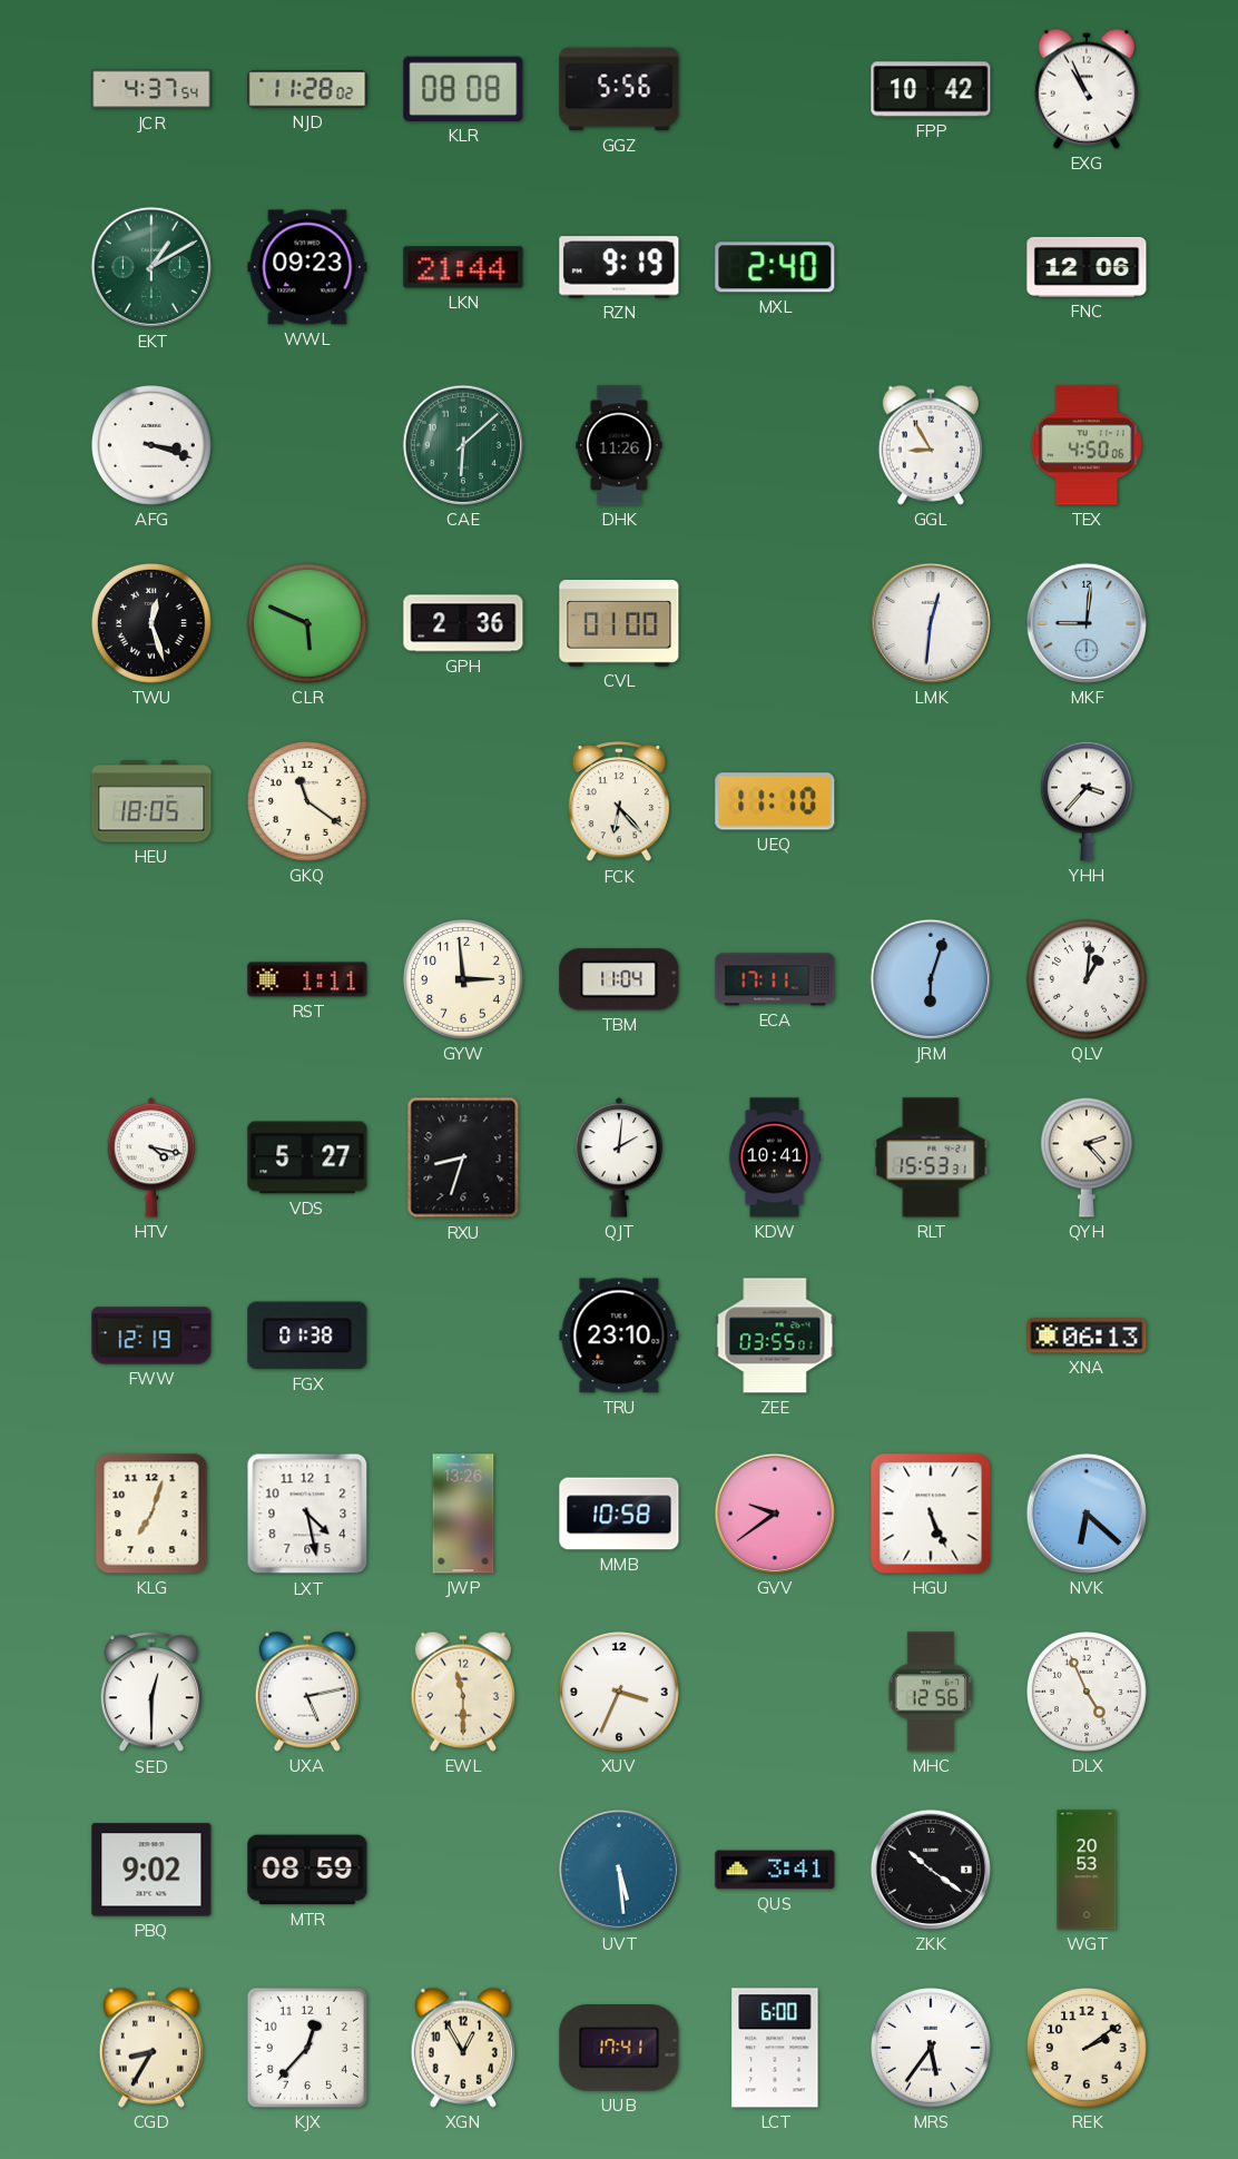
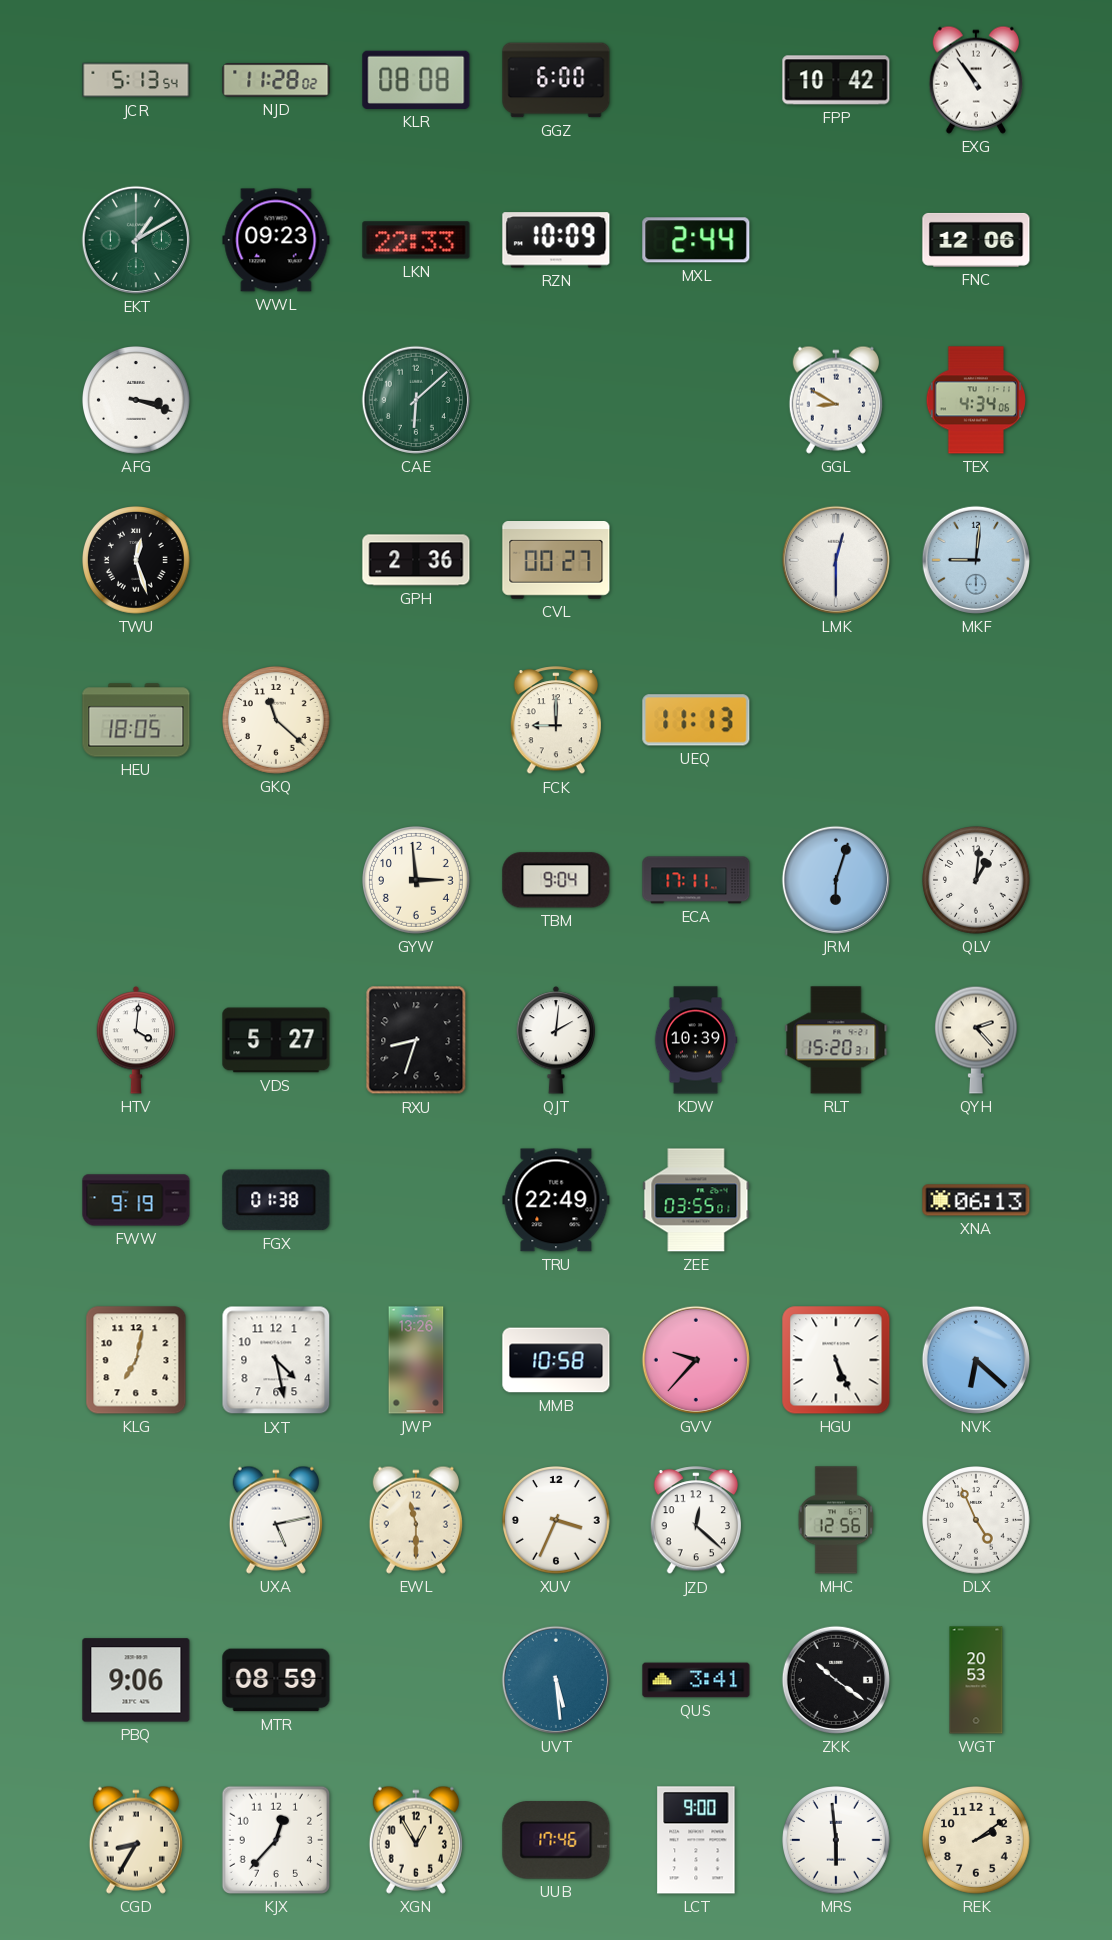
JCR: 4:37 -> 5:13
GGZ: 5:56 -> 6:00
EXG: 10:56 -> 10:54
LKN: 21:44 -> 22:33
RZN: 9:19 -> 10:09
MXL: 2:40 -> 2:44
DHK: 11:26 -> none
GGL: 8:55 -> 8:50
TEX: 4:50 -> 4:34
CLR: 5:49 -> none
CVL: 01:00 -> 00:27
LMK: 12:31 -> 12:30
GKQ: 11:21 -> 11:22
FCK: 6:23 -> 9:00
UEQ: 11:10 -> 11:13
YHH: 3:37 -> none
RST: 1:11 -> none
TBM: 11:04 -> 9:04
HTV: 4:17 -> 4:01
KDW: 10:41 -> 10:39
RLT: 15:53 -> 15:20
FWW: 12:19 -> 9:19
TRU: 23:10 -> 22:49
KLG: 7:03 -> 7:02
GVV: 9:39 -> 9:37
SED: 12:30 -> none
JZD: none -> 12:22
PBQ: 9:02 -> 9:06
UUB: 17:41 -> 17:46
LCT: 6:00 -> 9:00
MRS: 5:36 -> 5:59
